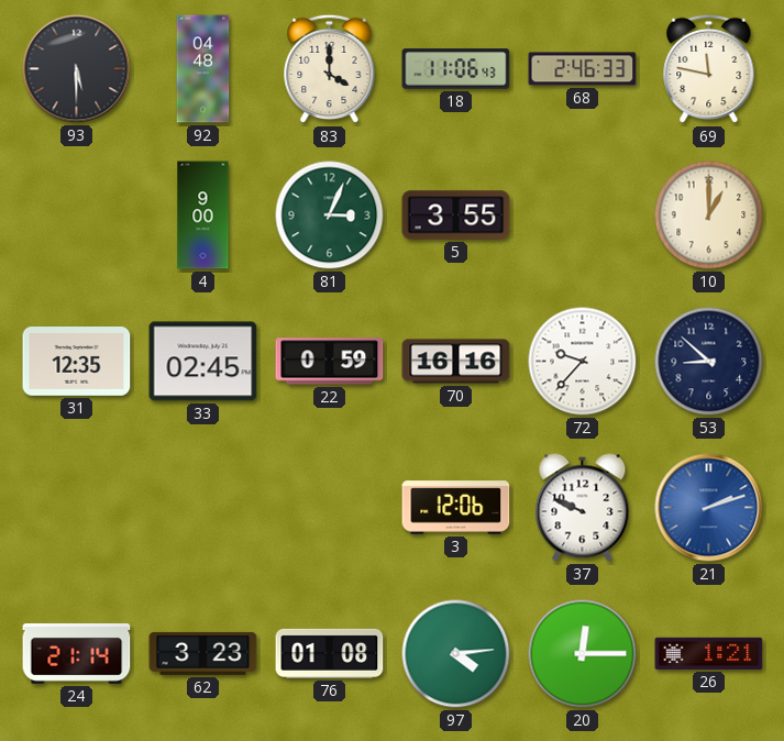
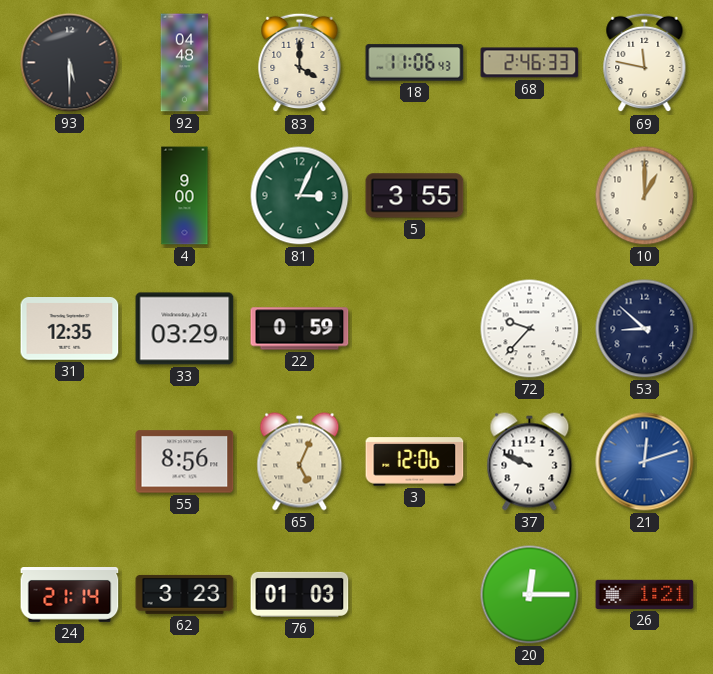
33: 02:45 -> 03:29
70: 16:16 -> none
55: none -> 8:56
65: none -> 5:04
21: 2:12 -> 12:12
76: 01:08 -> 01:03
97: 4:14 -> none
